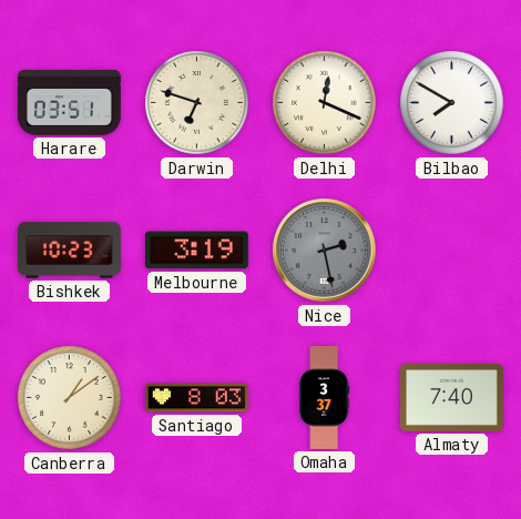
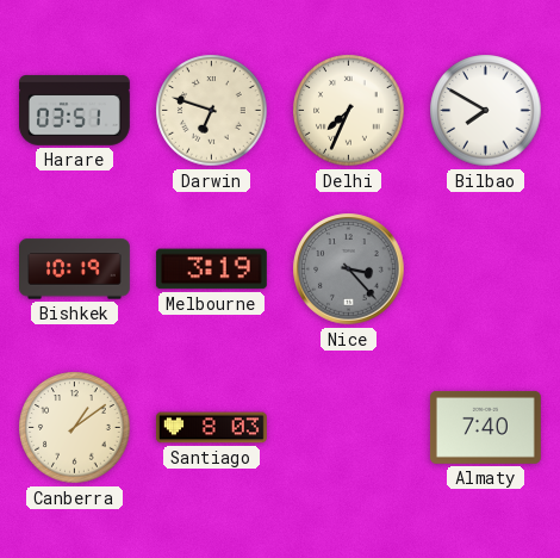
Delhi: 12:19 -> 7:34
Bishkek: 10:23 -> 10:19
Nice: 2:28 -> 3:23
Omaha: 3:37 -> none
